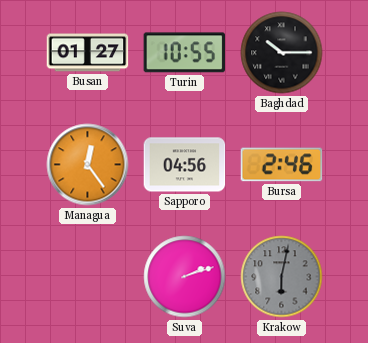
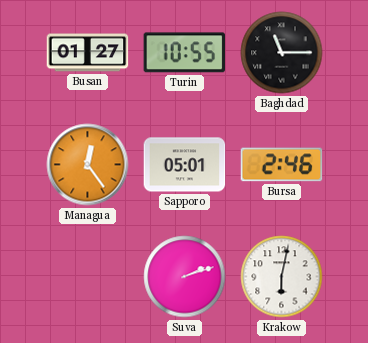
Baghdad: 10:15 -> 11:15
Sapporo: 04:56 -> 05:01
Krakow dial: grey -> white
